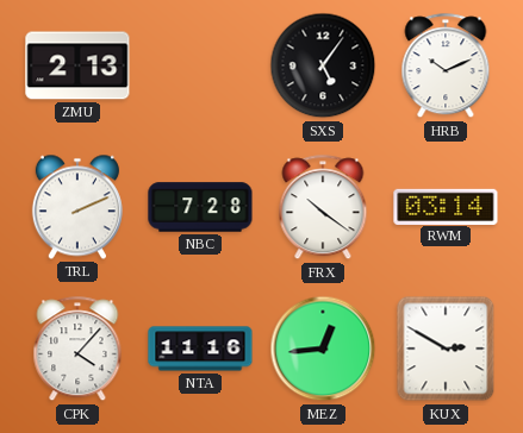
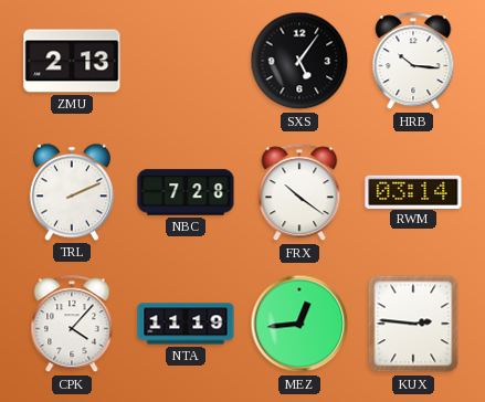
HRB: 10:11 -> 10:16
NTA: 11:16 -> 11:19
KUX: 2:50 -> 2:46
